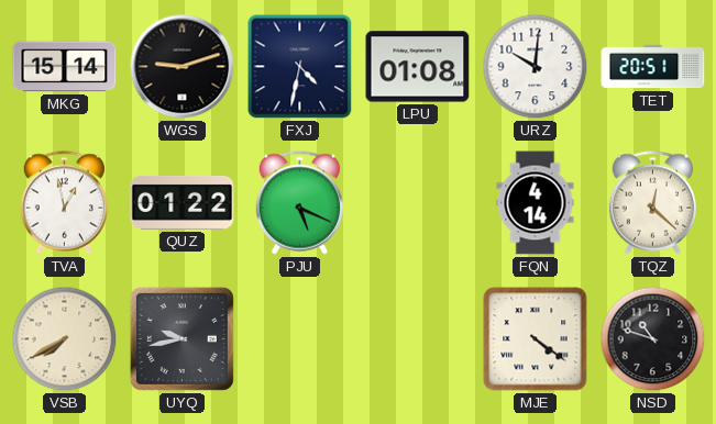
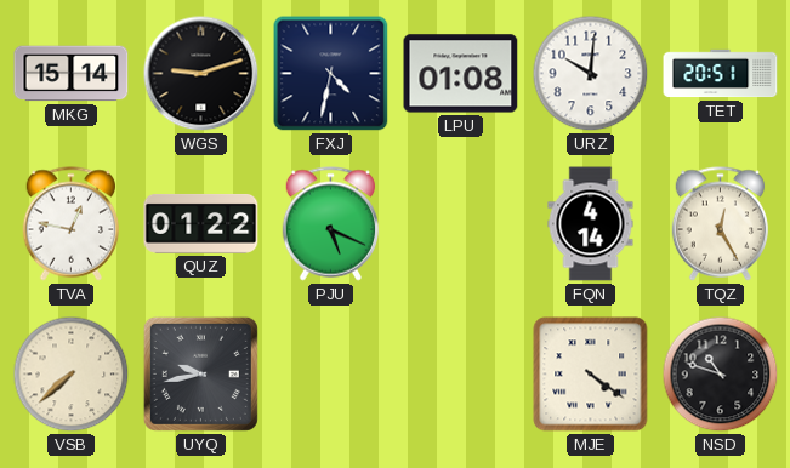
TVA: 12:58 -> 12:47
TQZ: 12:22 -> 12:25
VSB: 7:40 -> 7:38
